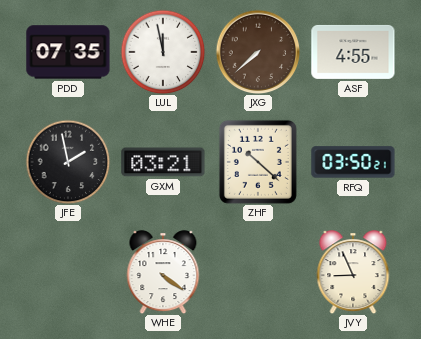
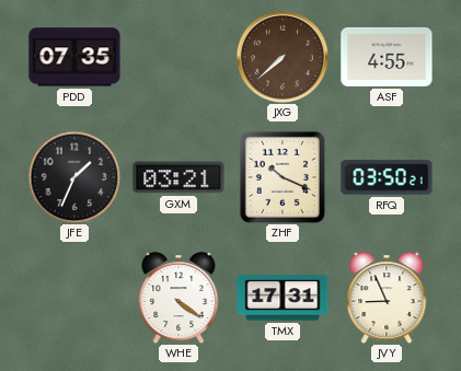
LUL: 11:58 -> none
JFE: 1:58 -> 1:34
ZHF: 10:22 -> 10:19
TMX: none -> 17:31
